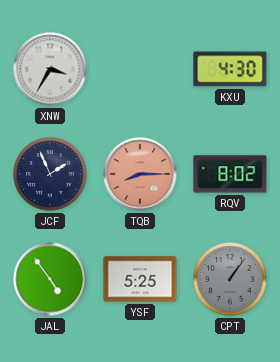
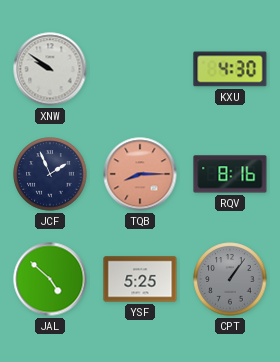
XNW: 3:35 -> 9:51
RQV: 8:02 -> 8:16
JAL: 4:54 -> 4:52
